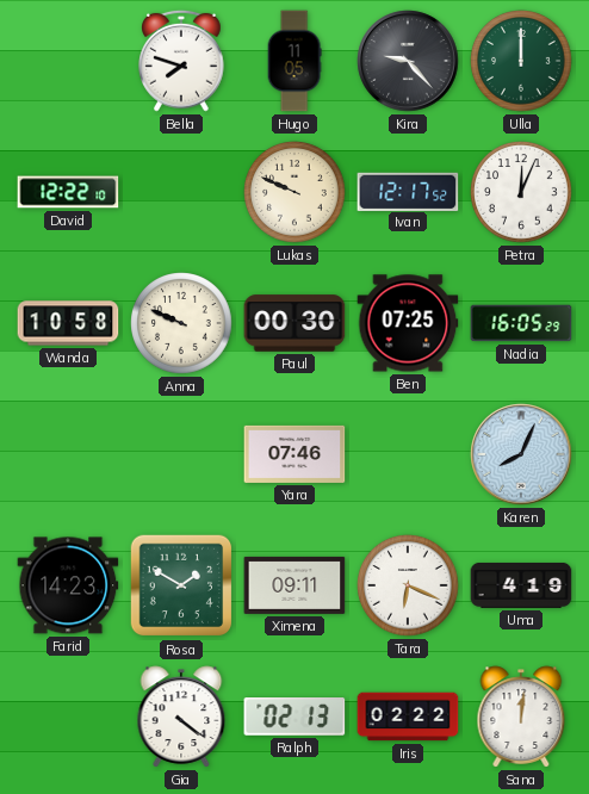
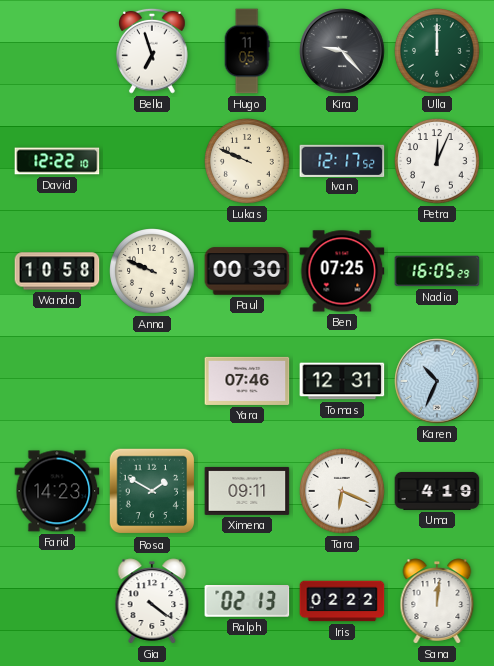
Bella: 7:48 -> 6:57
Tomas: none -> 12:31
Karen: 8:04 -> 10:34
